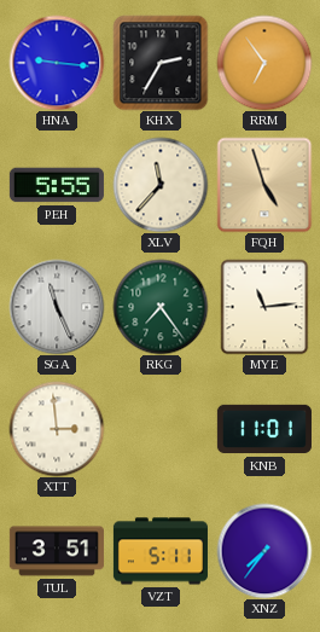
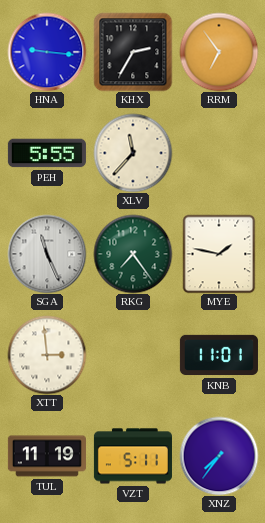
FQH: 4:57 -> none
MYE: 11:14 -> 1:47
TUL: 3:51 -> 11:19
